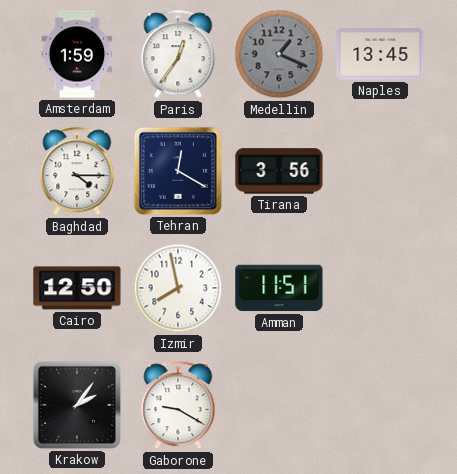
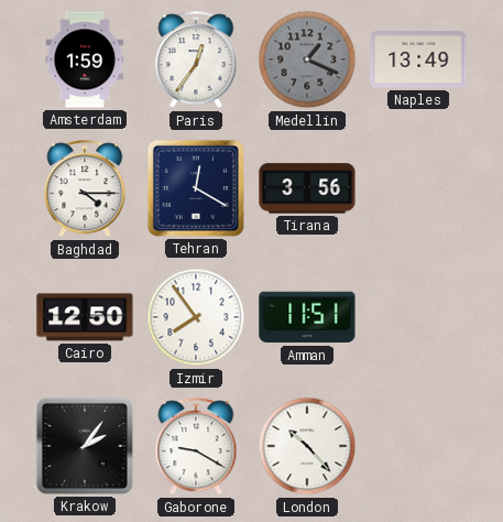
Naples: 13:45 -> 13:49
Izmir: 7:58 -> 7:54
London: none -> 10:23
